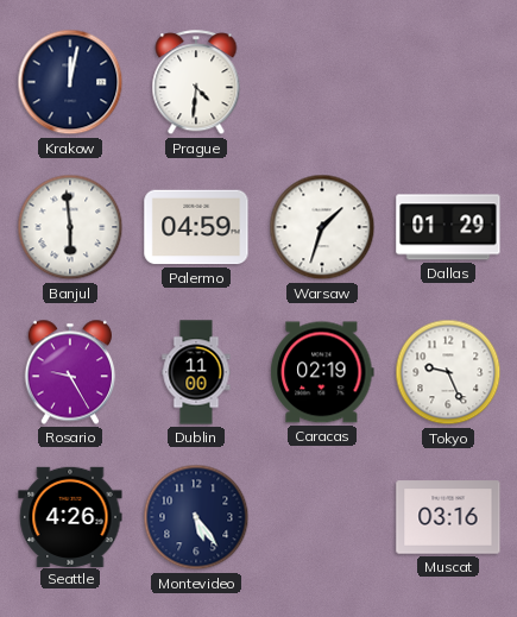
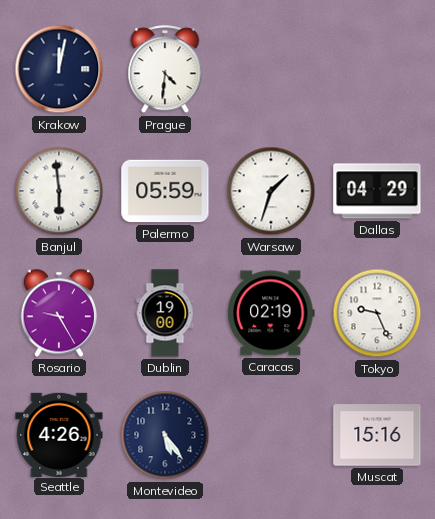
Palermo: 04:59 -> 05:59
Dallas: 01:29 -> 04:29
Dublin: 11:00 -> 19:00
Muscat: 03:16 -> 15:16
